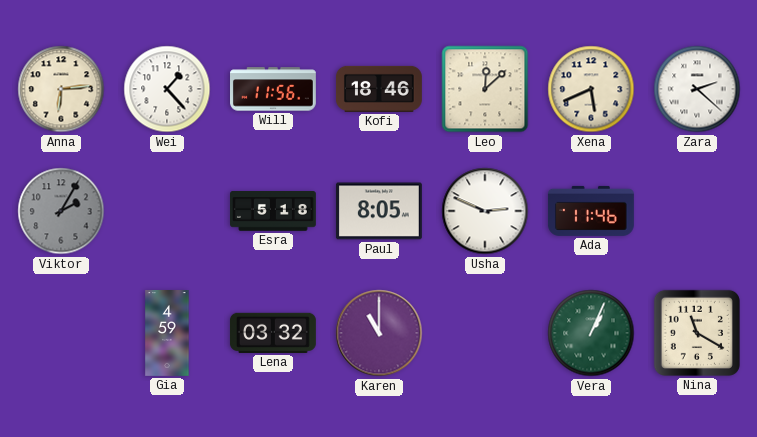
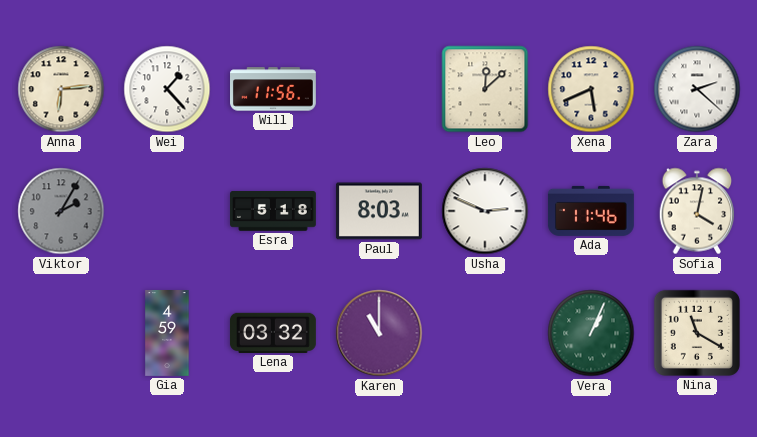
Kofi: 18:46 -> none
Paul: 8:05 -> 8:03
Sofia: none -> 4:02
